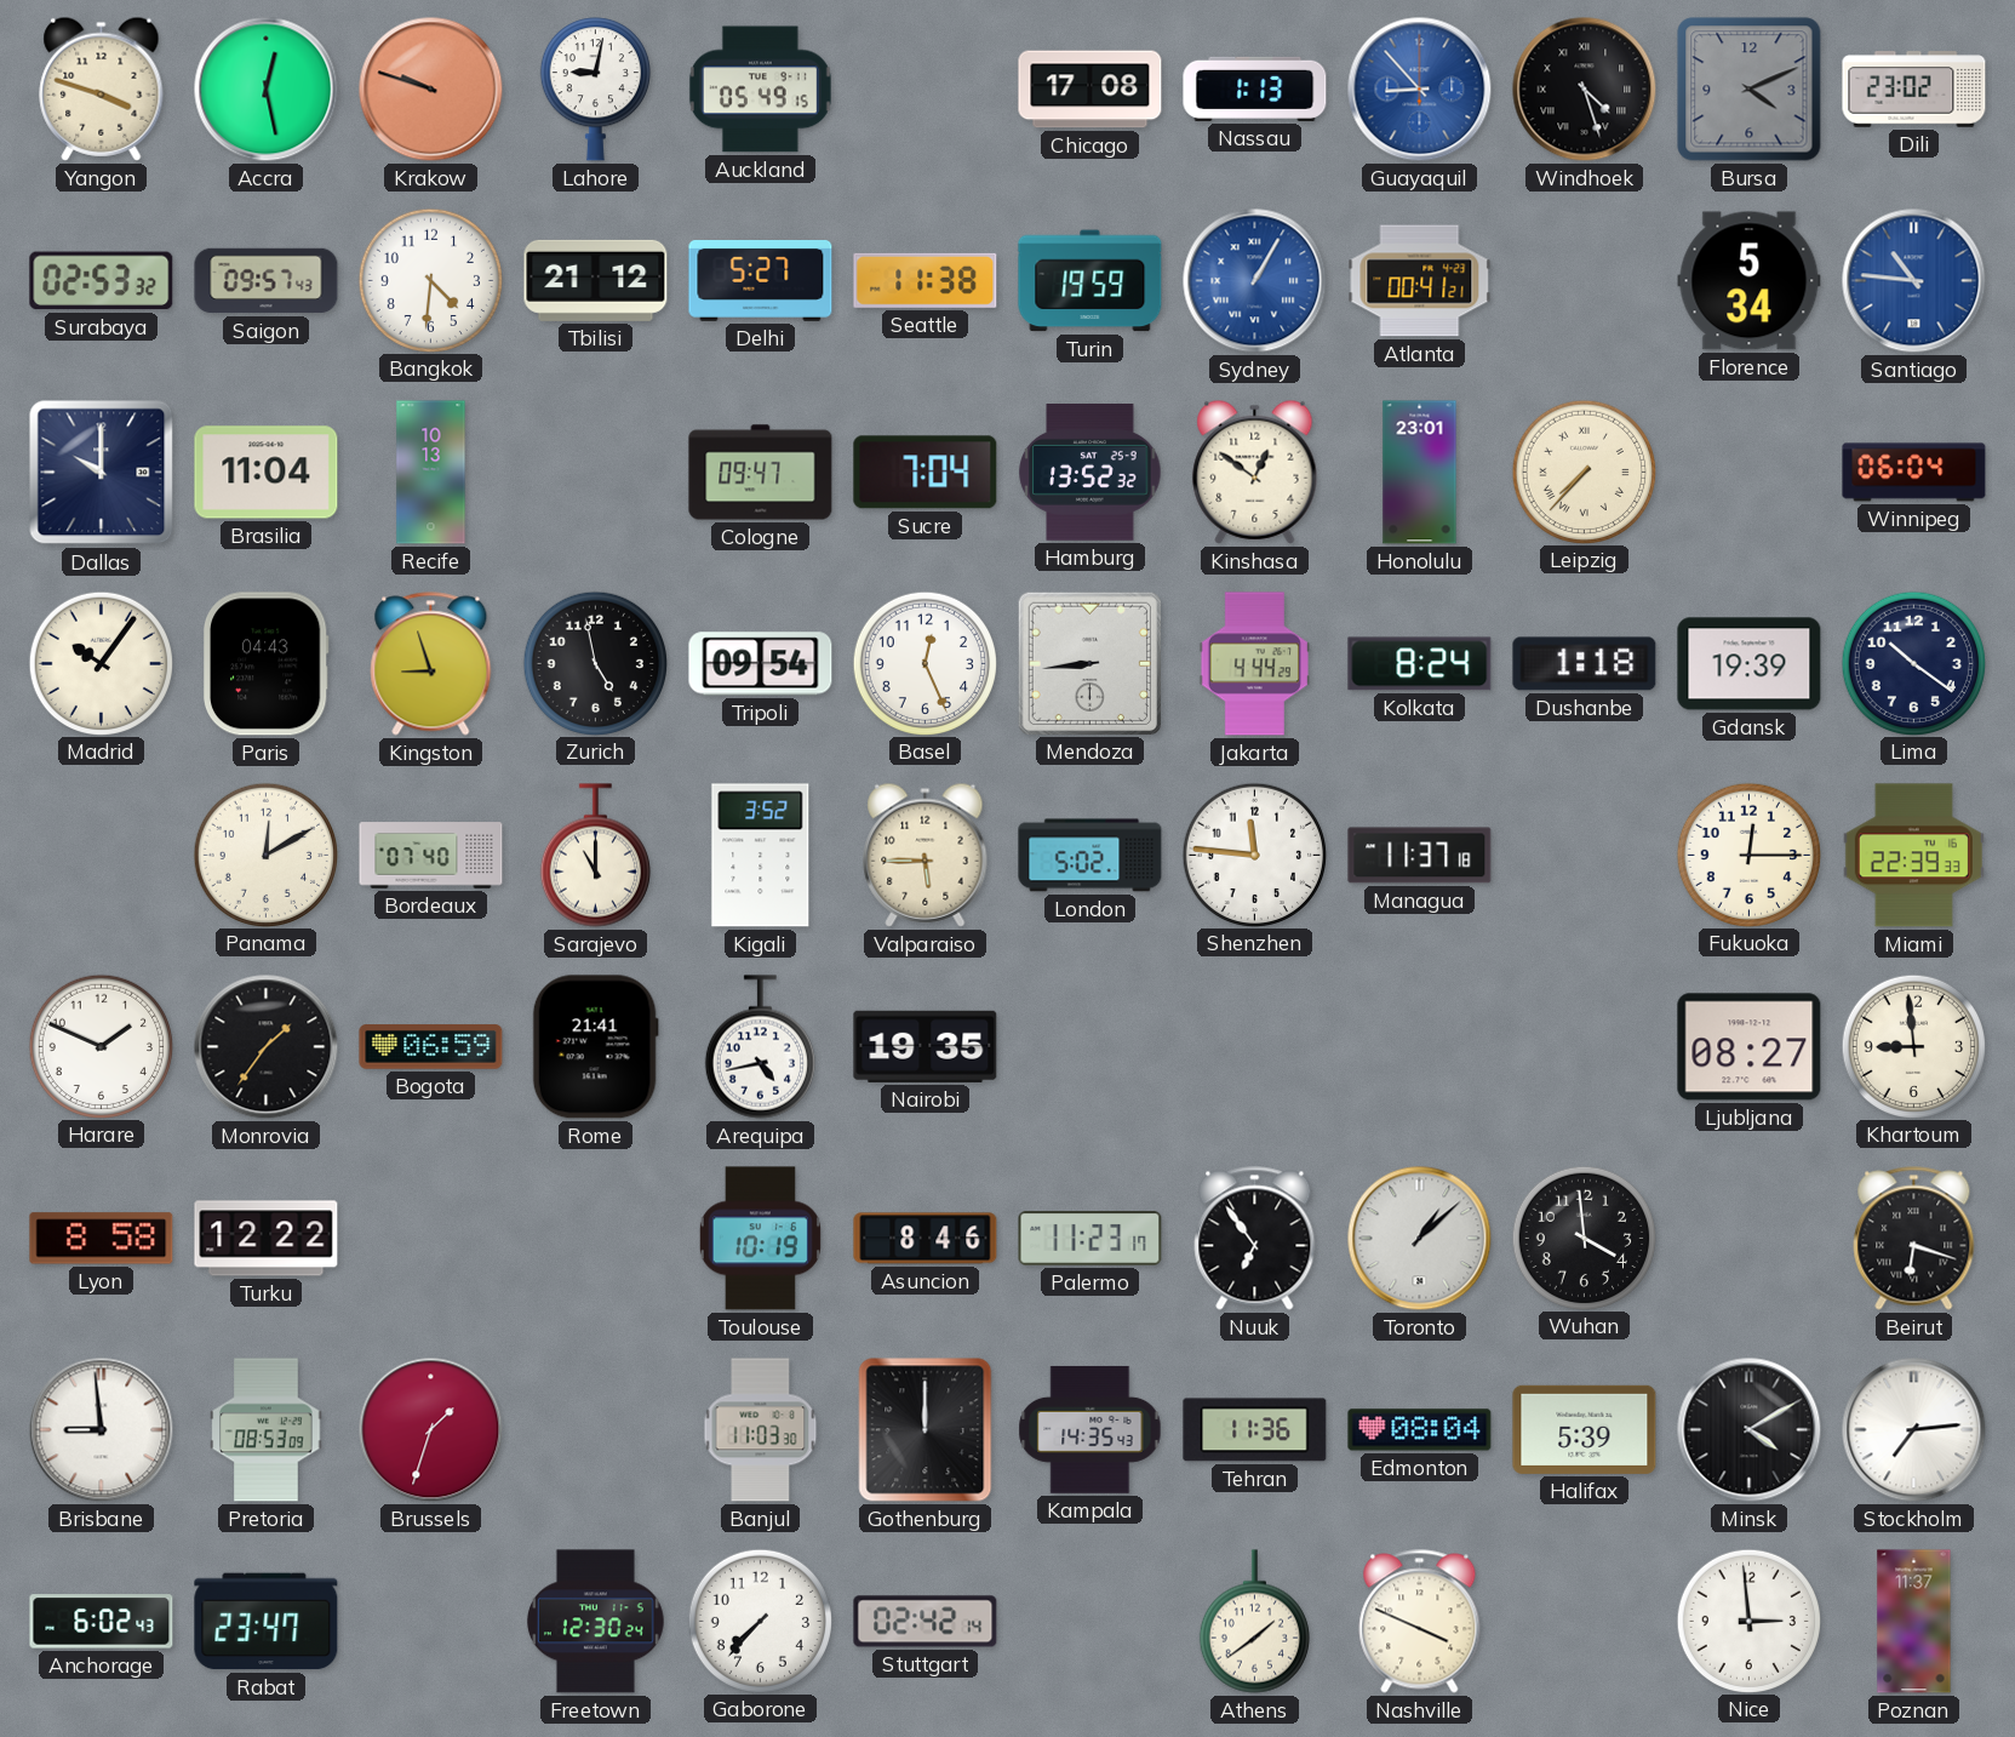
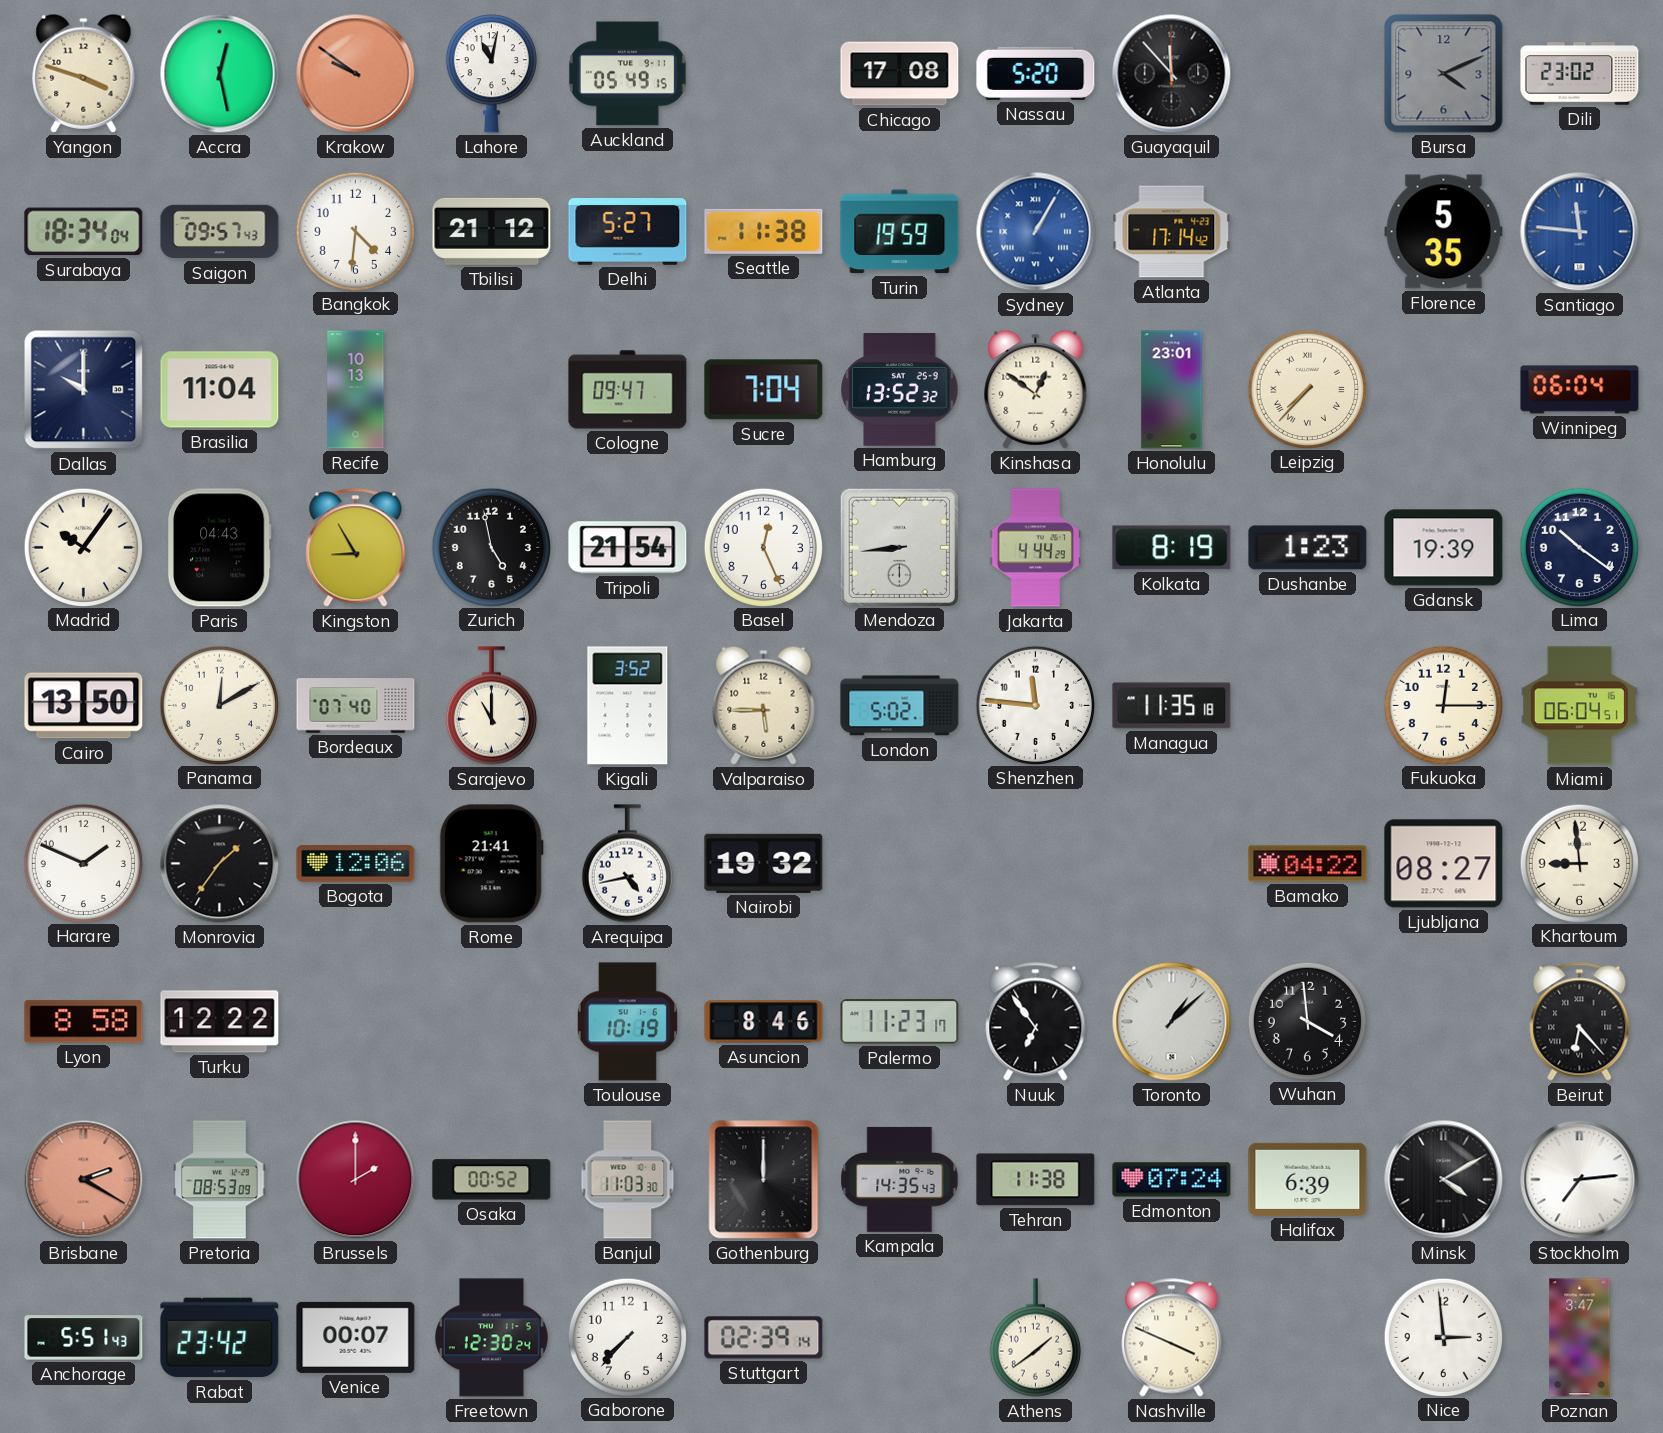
Krakow: 9:48 -> 9:51
Lahore: 9:02 -> 11:02
Nassau: 1:13 -> 5:20
Guayaquil: 8:53 -> 11:53
Guayaquil dial: blue -> black
Windhoek: 4:27 -> none
Surabaya: 02:53 -> 18:34
Atlanta: 00:41 -> 17:14
Florence: 5:34 -> 5:35
Santiago: 10:46 -> 11:46
Kingston: 8:57 -> 8:55
Tripoli: 09:54 -> 21:54
Kolkata: 8:24 -> 8:19
Dushanbe: 1:18 -> 1:23
Cairo: none -> 13:50
Managua: 11:37 -> 11:35
Miami: 22:39 -> 06:04
Bogota: 06:59 -> 12:06
Nairobi: 19:35 -> 19:32
Bamako: none -> 04:22
Beirut: 6:18 -> 6:23
Brisbane: 8:59 -> 2:20
Brisbane dial: white -> salmon
Brussels: 1:33 -> 2:00
Osaka: none -> 00:52
Tehran: 11:36 -> 11:38
Edmonton: 08:04 -> 07:24
Halifax: 5:39 -> 6:39
Anchorage: 6:02 -> 5:51
Rabat: 23:47 -> 23:42
Venice: none -> 00:07
Stuttgart: 02:42 -> 02:39
Poznan: 11:37 -> 3:47
